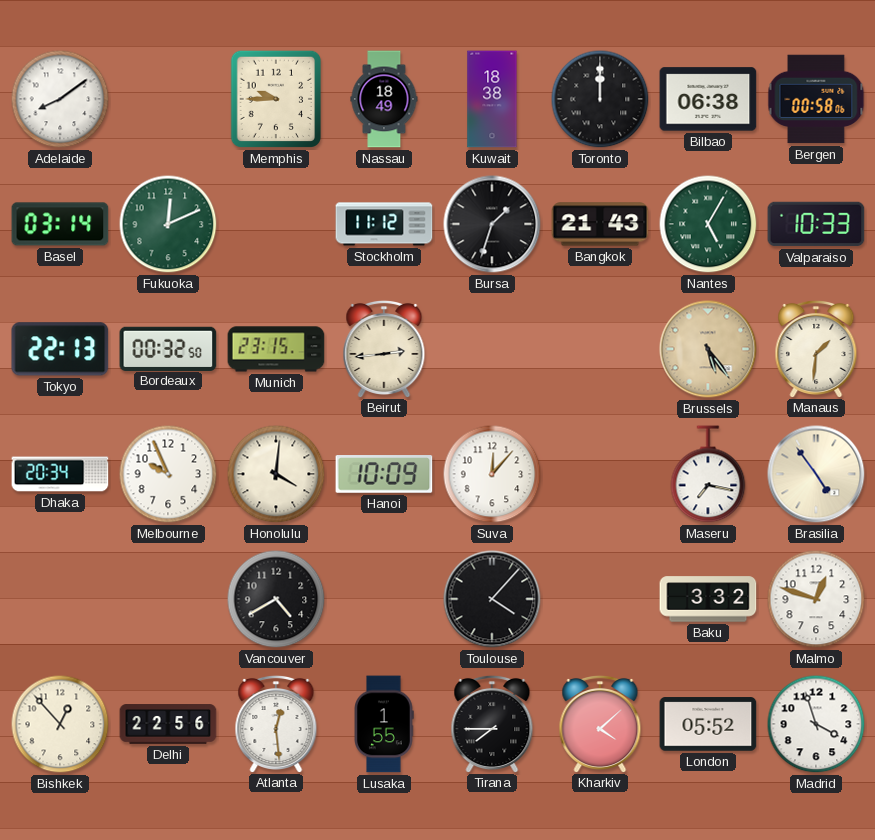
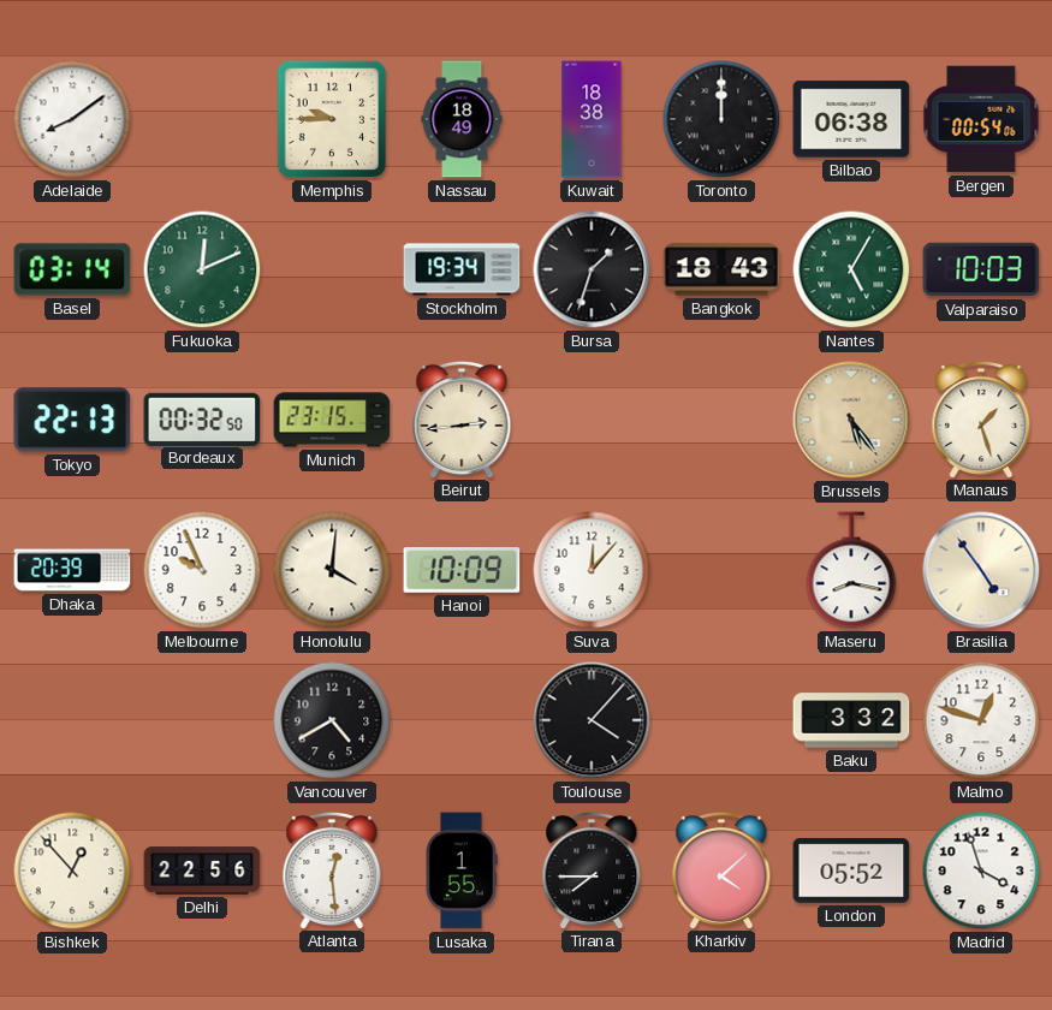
Bergen: 00:58 -> 00:54
Stockholm: 11:12 -> 19:34
Bangkok: 21:43 -> 18:43
Valparaiso: 10:33 -> 10:03
Manaus: 1:31 -> 1:27
Dhaka: 20:34 -> 20:39
Maseru: 7:17 -> 8:17
